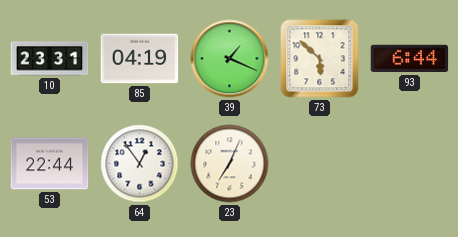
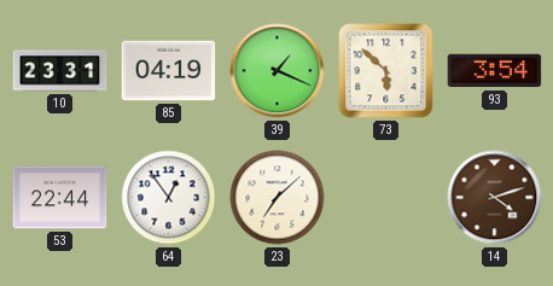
93: 6:44 -> 3:54
23: 7:04 -> 7:08
14: none -> 4:12
